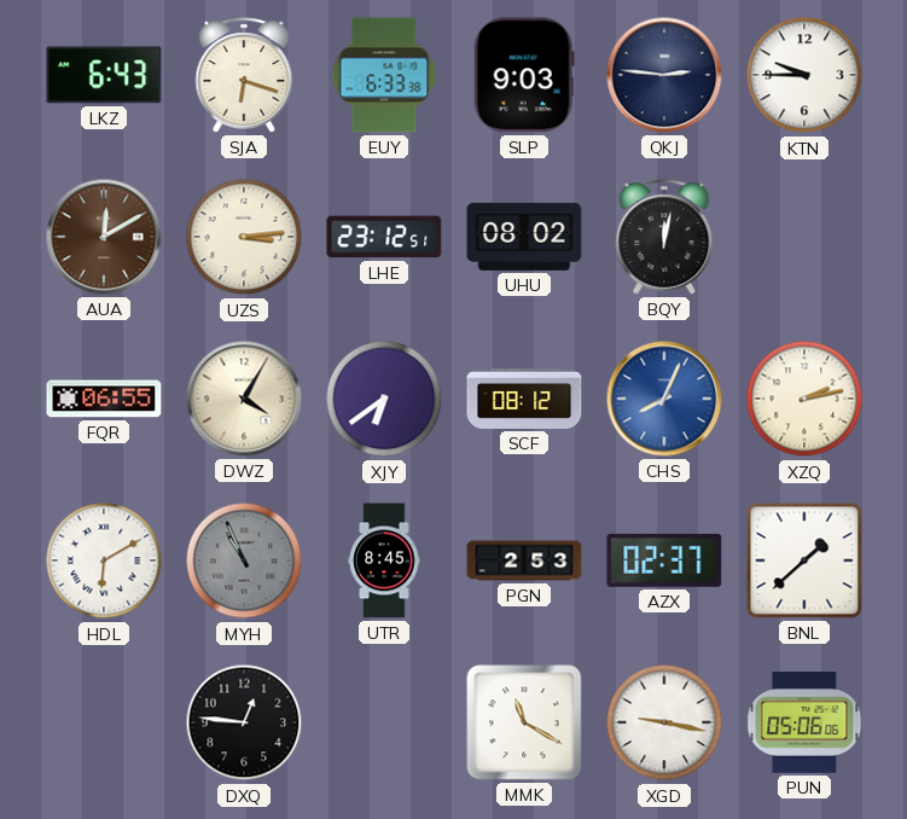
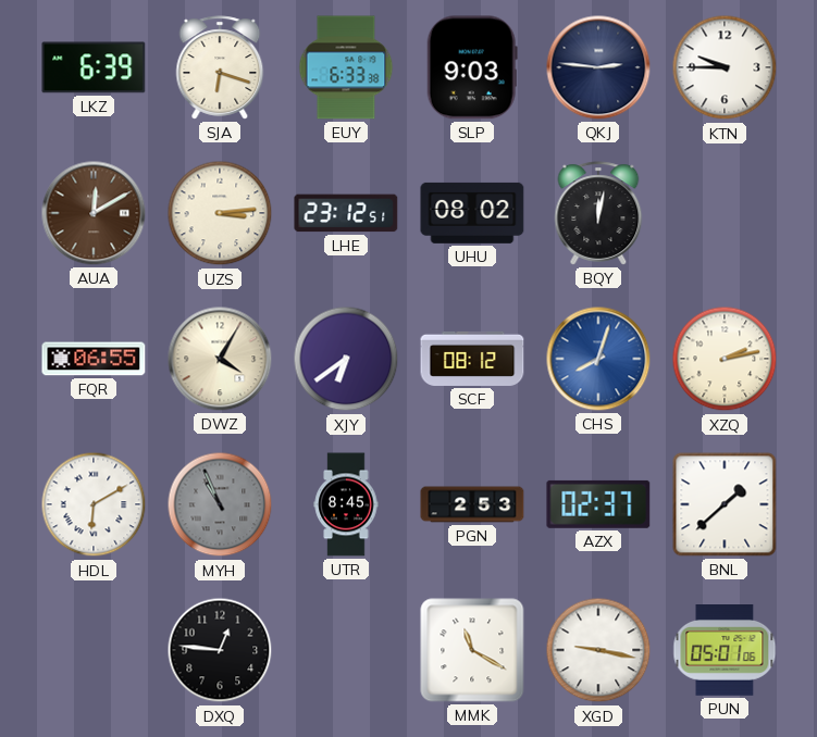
LKZ: 6:43 -> 6:39
CHS: 8:04 -> 8:03
PUN: 05:06 -> 05:01
